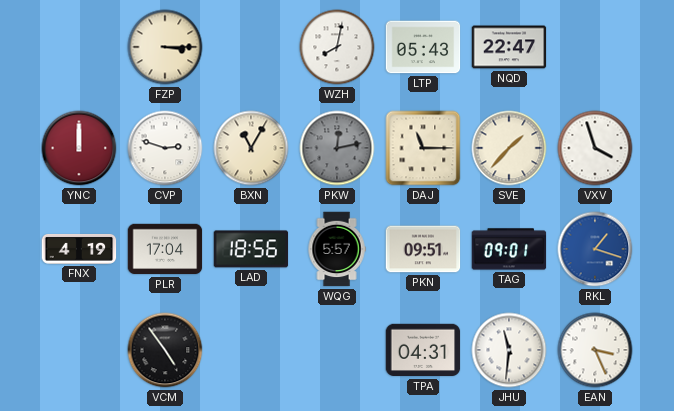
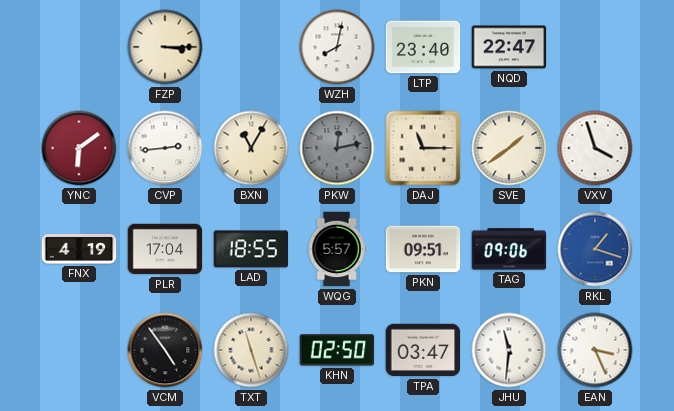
LTP: 05:43 -> 23:40
YNC: 12:00 -> 6:09
CVP: 2:48 -> 2:44
SVE: 1:37 -> 1:39
LAD: 18:56 -> 18:55
TAG: 09:01 -> 09:06
TXT: none -> 11:27
KHN: none -> 02:50
TPA: 04:31 -> 03:47
